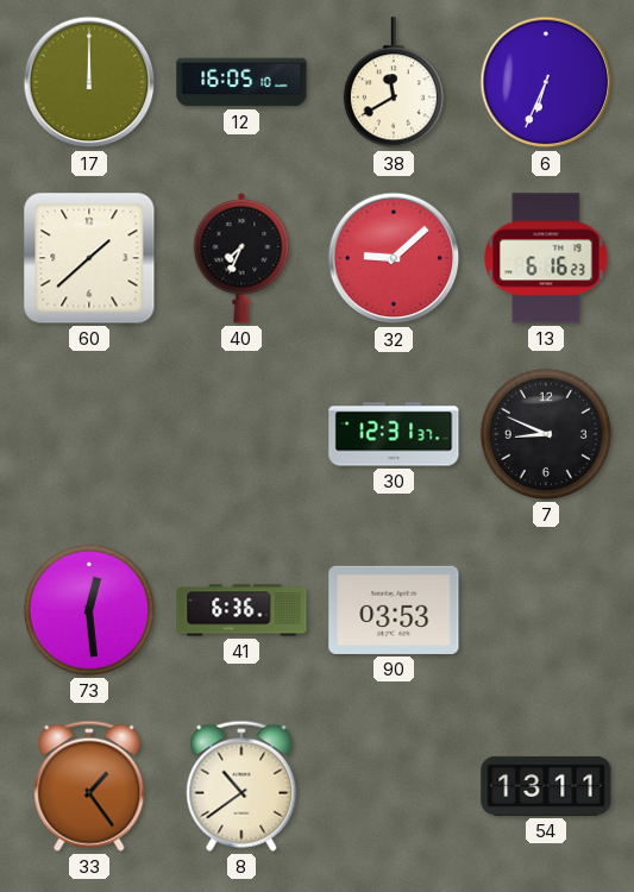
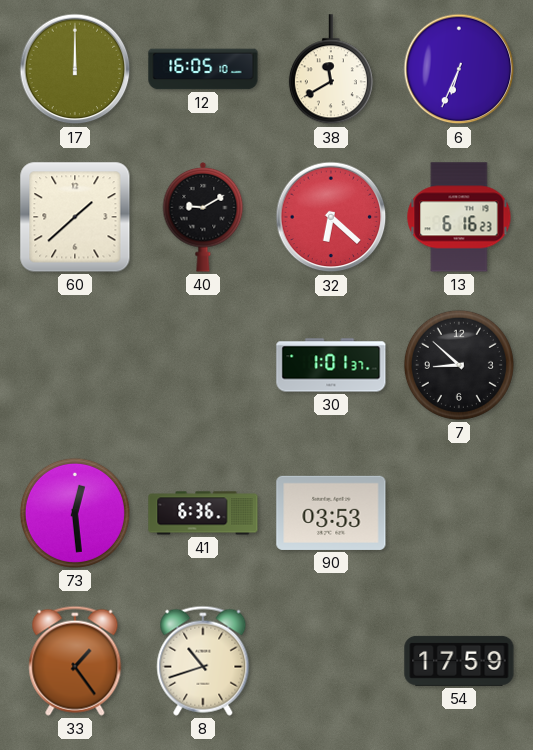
40: 7:34 -> 9:10
32: 9:08 -> 6:22
30: 12:31 -> 1:01
7: 8:49 -> 8:52
8: 10:39 -> 10:42
54: 13:11 -> 17:59
